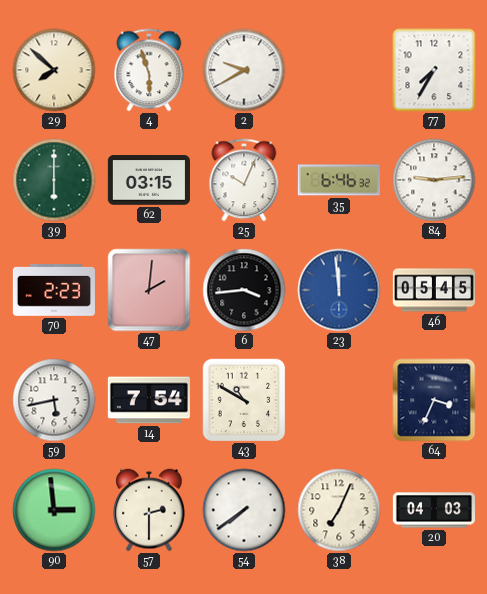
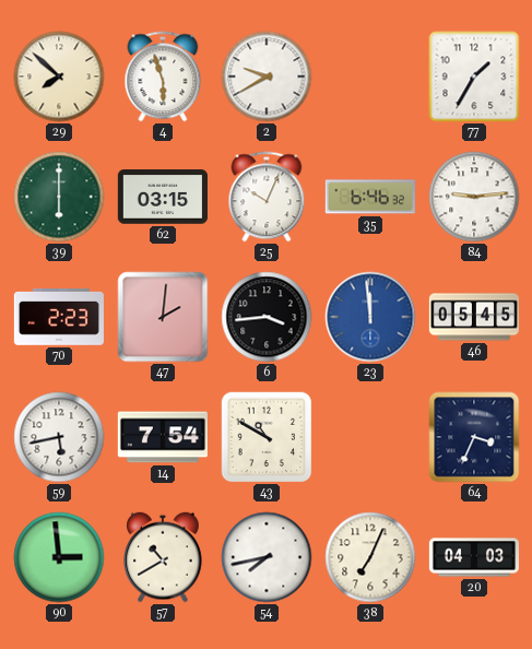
77: 7:35 -> 1:35
57: 2:30 -> 10:40
54: 7:39 -> 7:43
